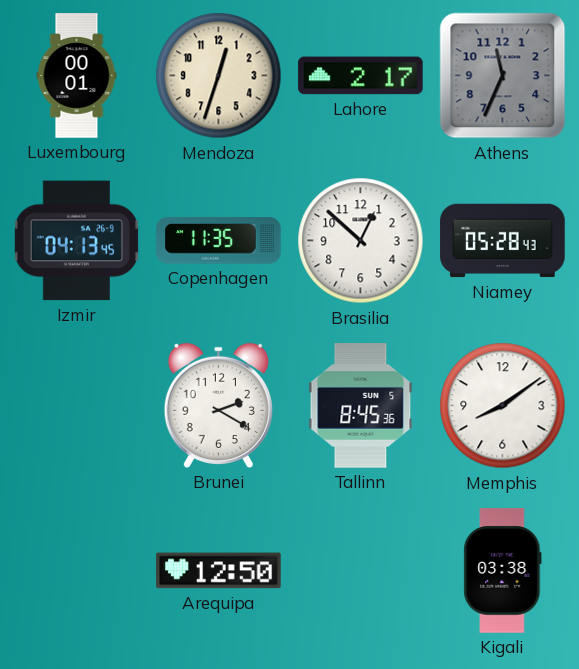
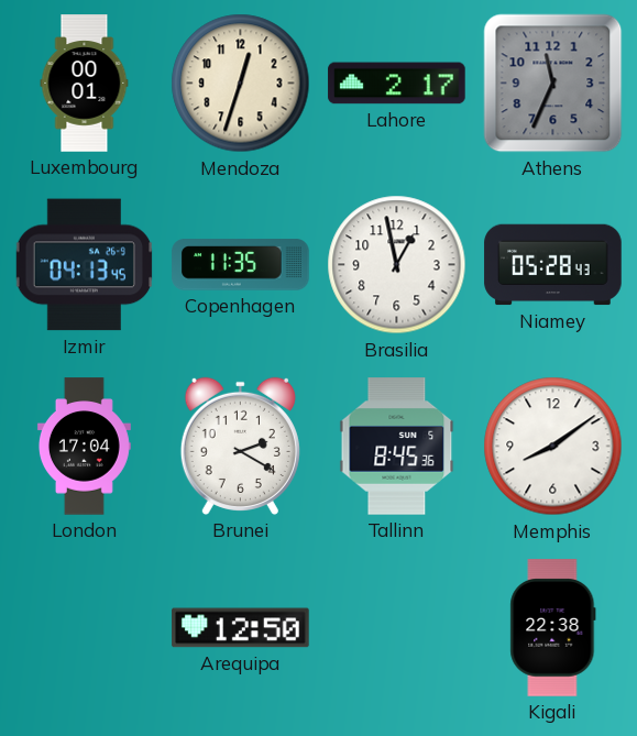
Brasilia: 12:52 -> 12:58
London: none -> 17:04
Kigali: 03:38 -> 22:38
